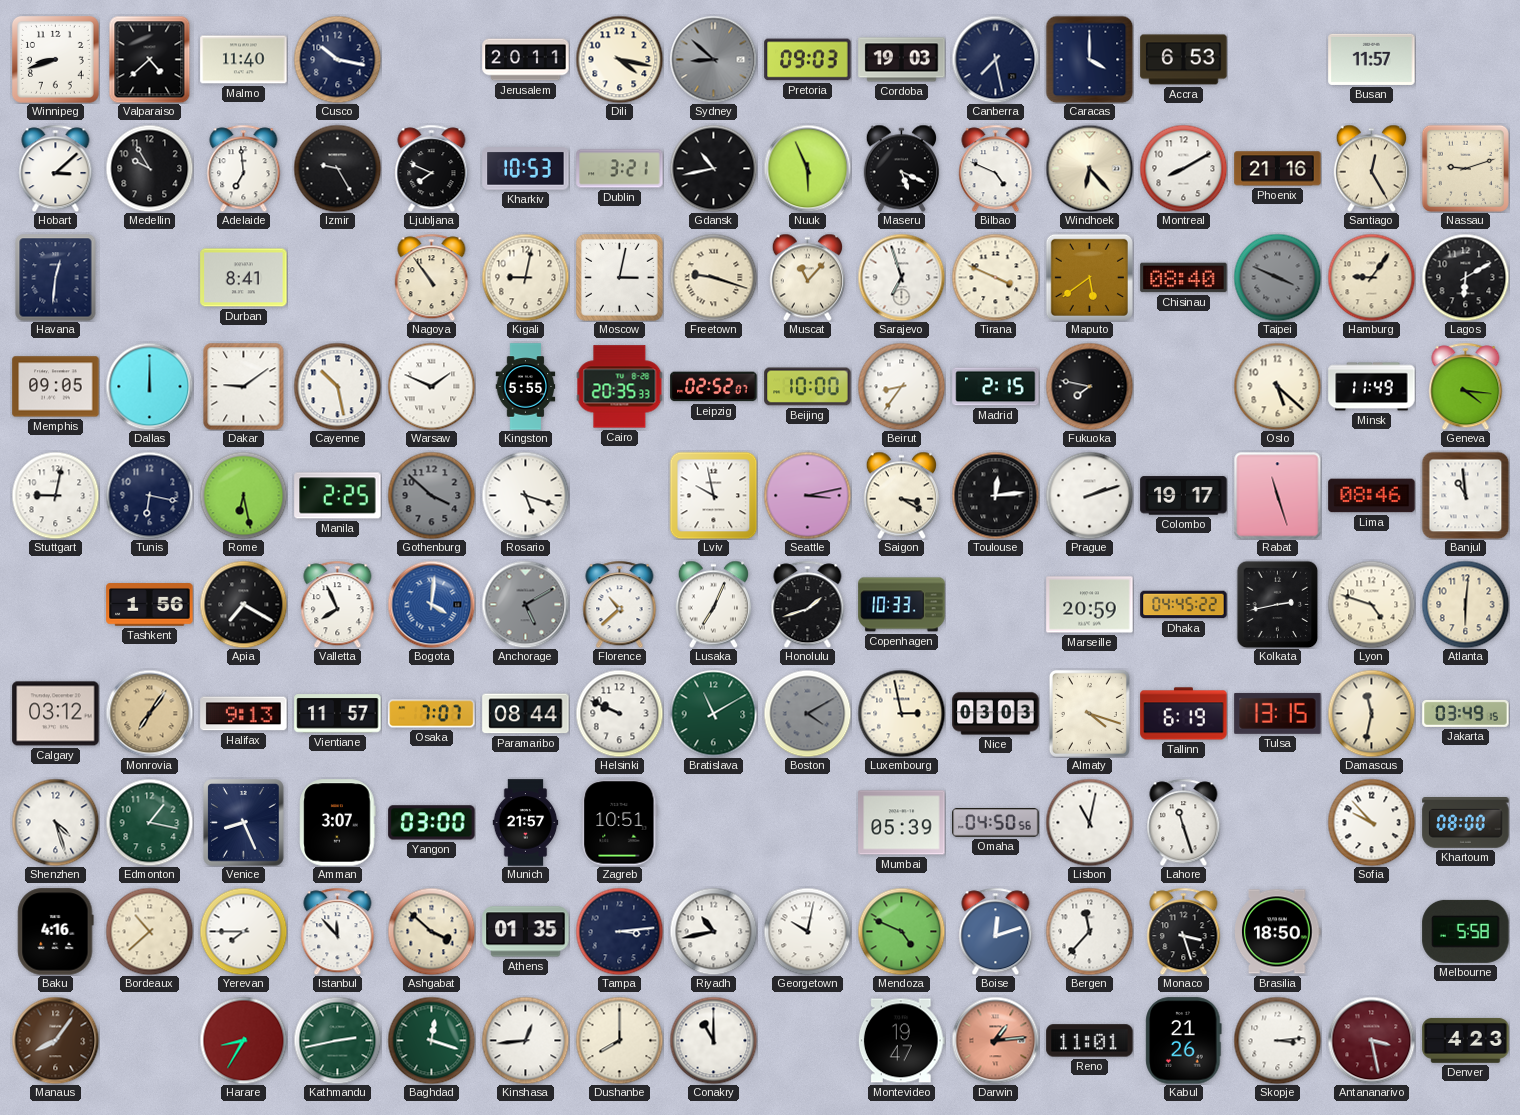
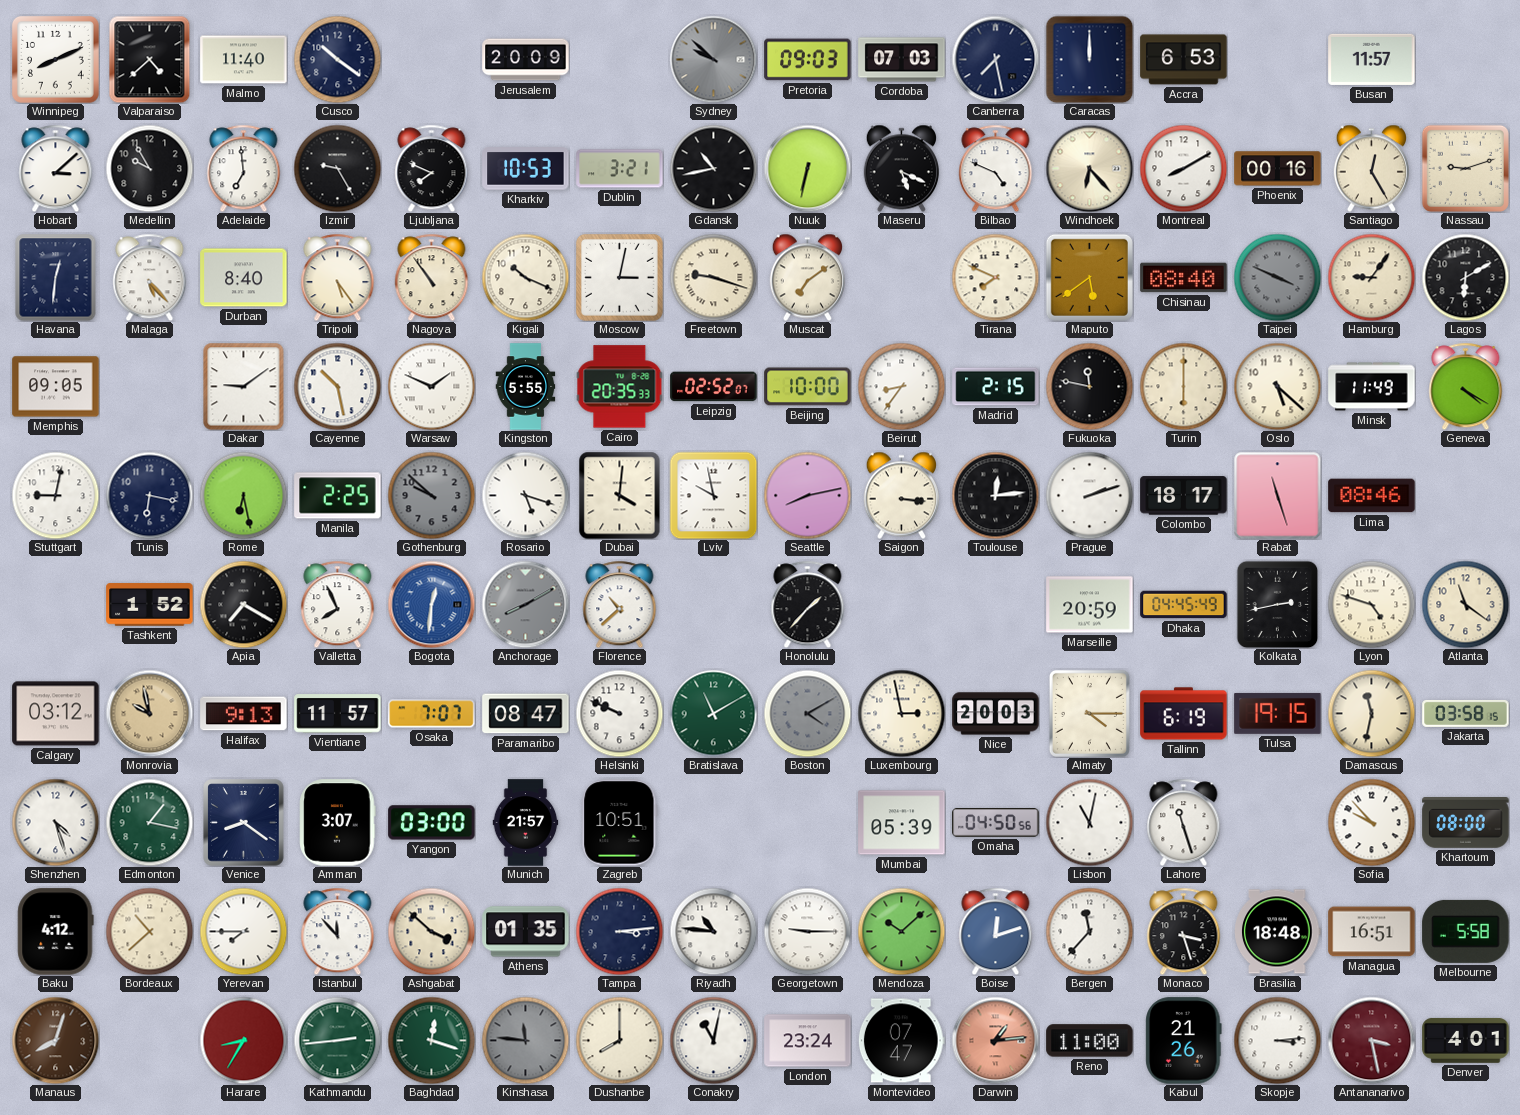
Winnipeg: 8:42 -> 8:11
Cusco: 10:17 -> 10:21
Jerusalem: 20:11 -> 20:09
Dili: 4:17 -> none
Sydney: 8:52 -> 9:52
Cordoba: 19:03 -> 07:03
Caracas: 4:00 -> 12:00
Nuuk: 5:56 -> 6:32
Phoenix: 21:16 -> 00:16
Malaga: none -> 5:23
Durban: 8:41 -> 8:40
Tripoli: none -> 5:24
Kigali: 9:02 -> 10:19
Muscat: 11:07 -> 7:09
Sarajevo: 6:57 -> none
Tirana: 3:49 -> 7:49
Dallas: 12:00 -> none
Fukuoka: 7:47 -> 11:47
Turin: none -> 6:00
Geneva: 4:16 -> 4:20
Gothenburg: 3:52 -> 9:52
Dubai: none -> 4:01
Seattle: 3:13 -> 8:13
Saigon: 3:20 -> 3:16
Colombo: 19:17 -> 18:17
Banjul: 10:59 -> none
Tashkent: 1:56 -> 1:52
Bogota: 4:01 -> 12:31
Anchorage: 5:10 -> 8:10
Lusaka: 7:04 -> none
Honolulu: 1:42 -> 1:37
Copenhagen: 10:33 -> none
Dhaka: 04:45:22 -> 04:45:49
Atlanta: 6:01 -> 11:21
Monrovia: 7:06 -> 9:58
Paramaribo: 08:44 -> 08:47
Nice: 03:03 -> 20:03
Almaty: 4:18 -> 4:15
Tulsa: 13:15 -> 19:15
Jakarta: 03:49 -> 03:58
Venice: 8:26 -> 8:21
Baku: 4:16 -> 4:12
Riyadh: 10:43 -> 10:46
Georgetown: 10:02 -> 9:15
Mendoza: 4:49 -> 10:08
Brasilia: 18:50 -> 18:48
Managua: none -> 16:51
Manaus: 8:06 -> 8:03
Kathmandu: 2:43 -> 2:44
Kinshasa: 12:44 -> 11:46
Kinshasa dial: white -> grey
Conakry: 11:00 -> 11:02
London: none -> 23:24
Montevideo: 19:47 -> 07:47
Reno: 11:01 -> 11:00
Denver: 4:23 -> 4:01
